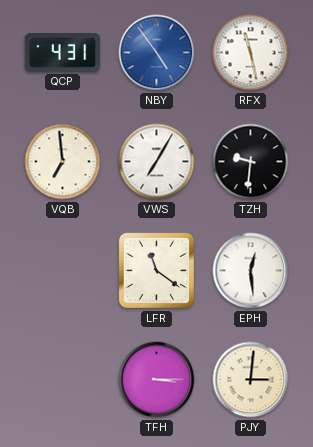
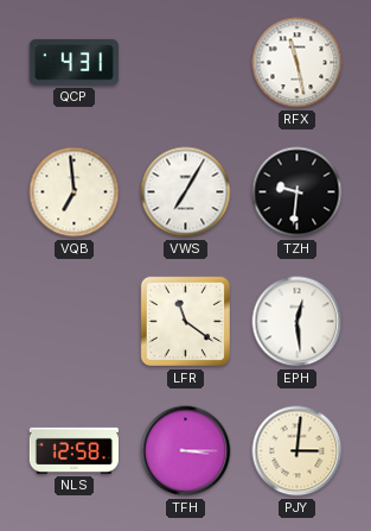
NBY: 4:54 -> none
NLS: none -> 12:58
